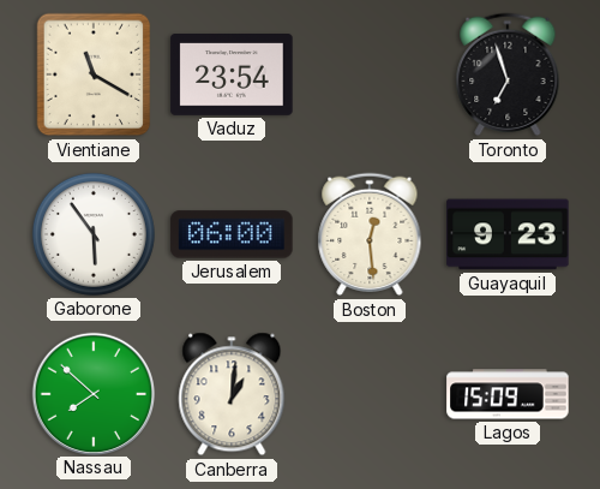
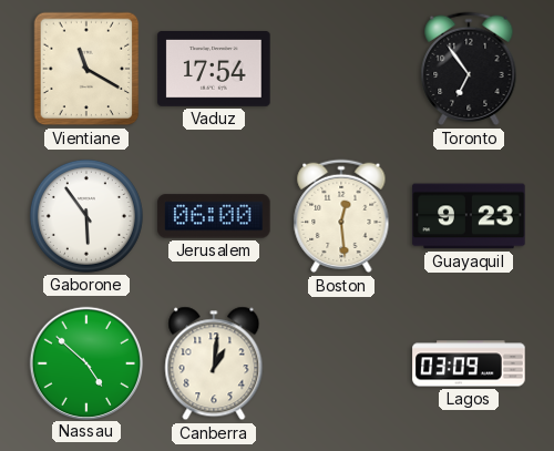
Vaduz: 23:54 -> 17:54
Toronto: 6:57 -> 6:54
Nassau: 7:52 -> 4:52
Lagos: 15:09 -> 03:09
